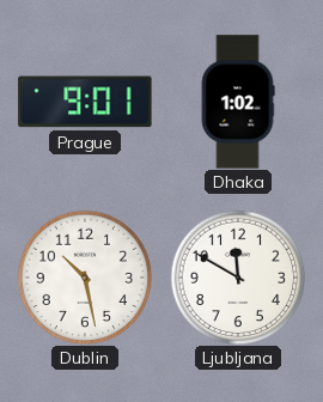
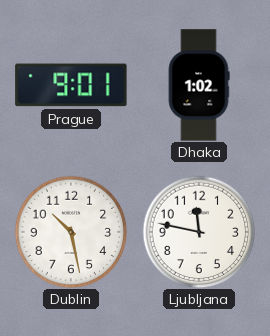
Ljubljana: 11:50 -> 11:47
